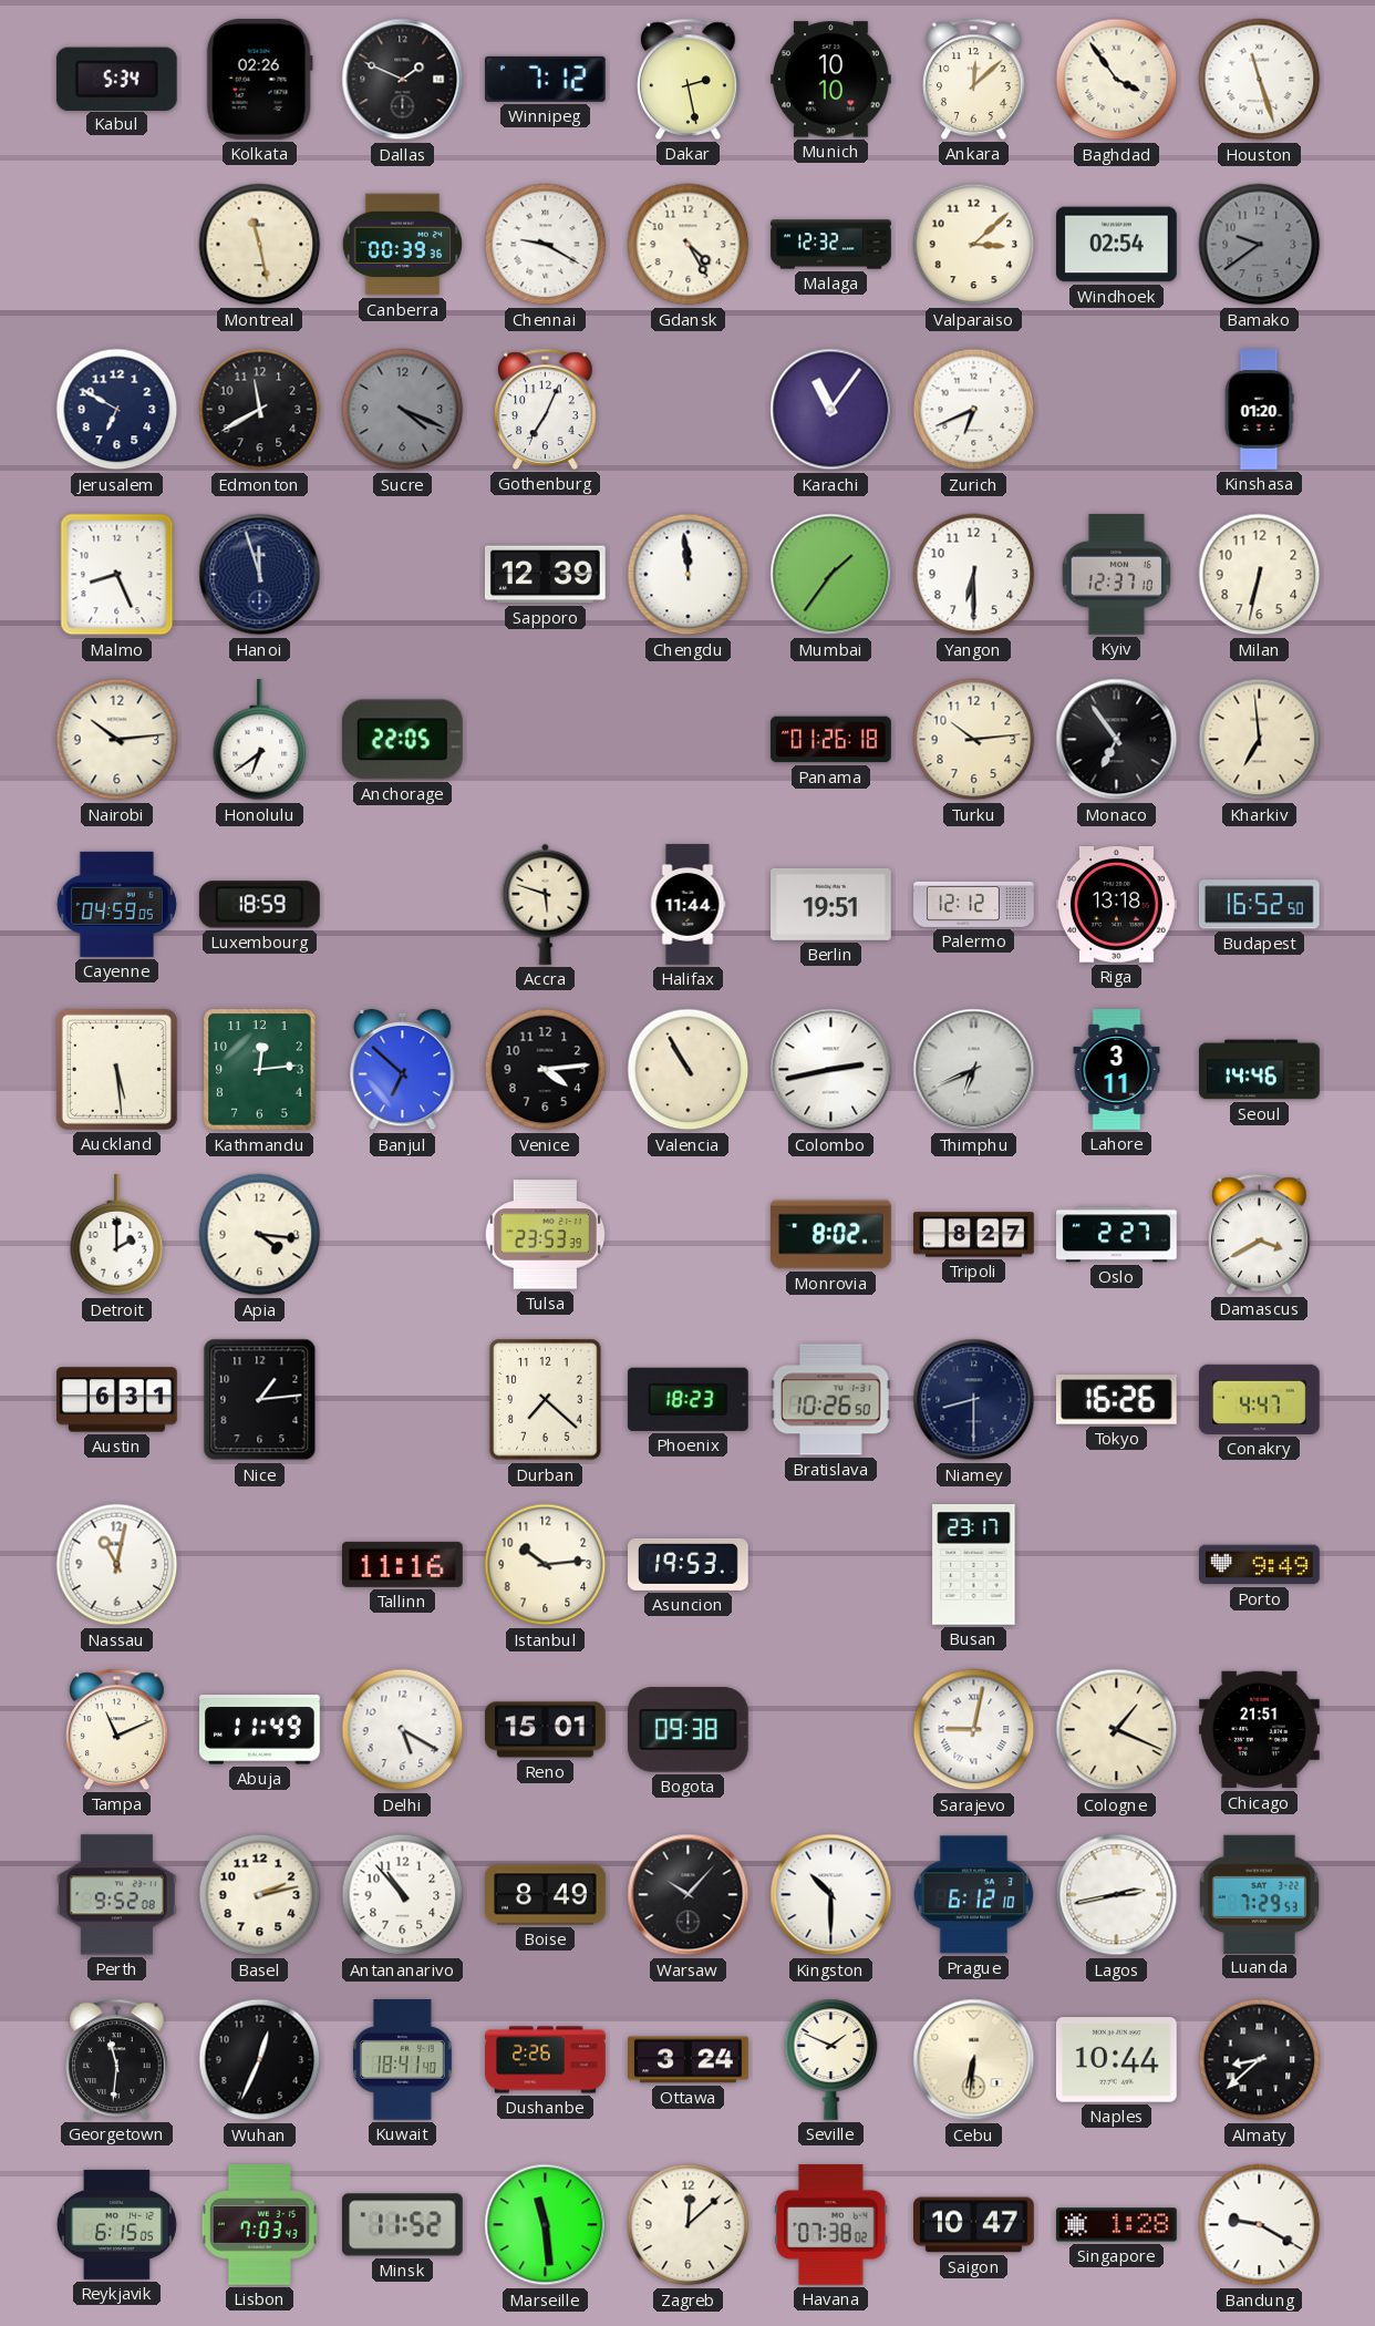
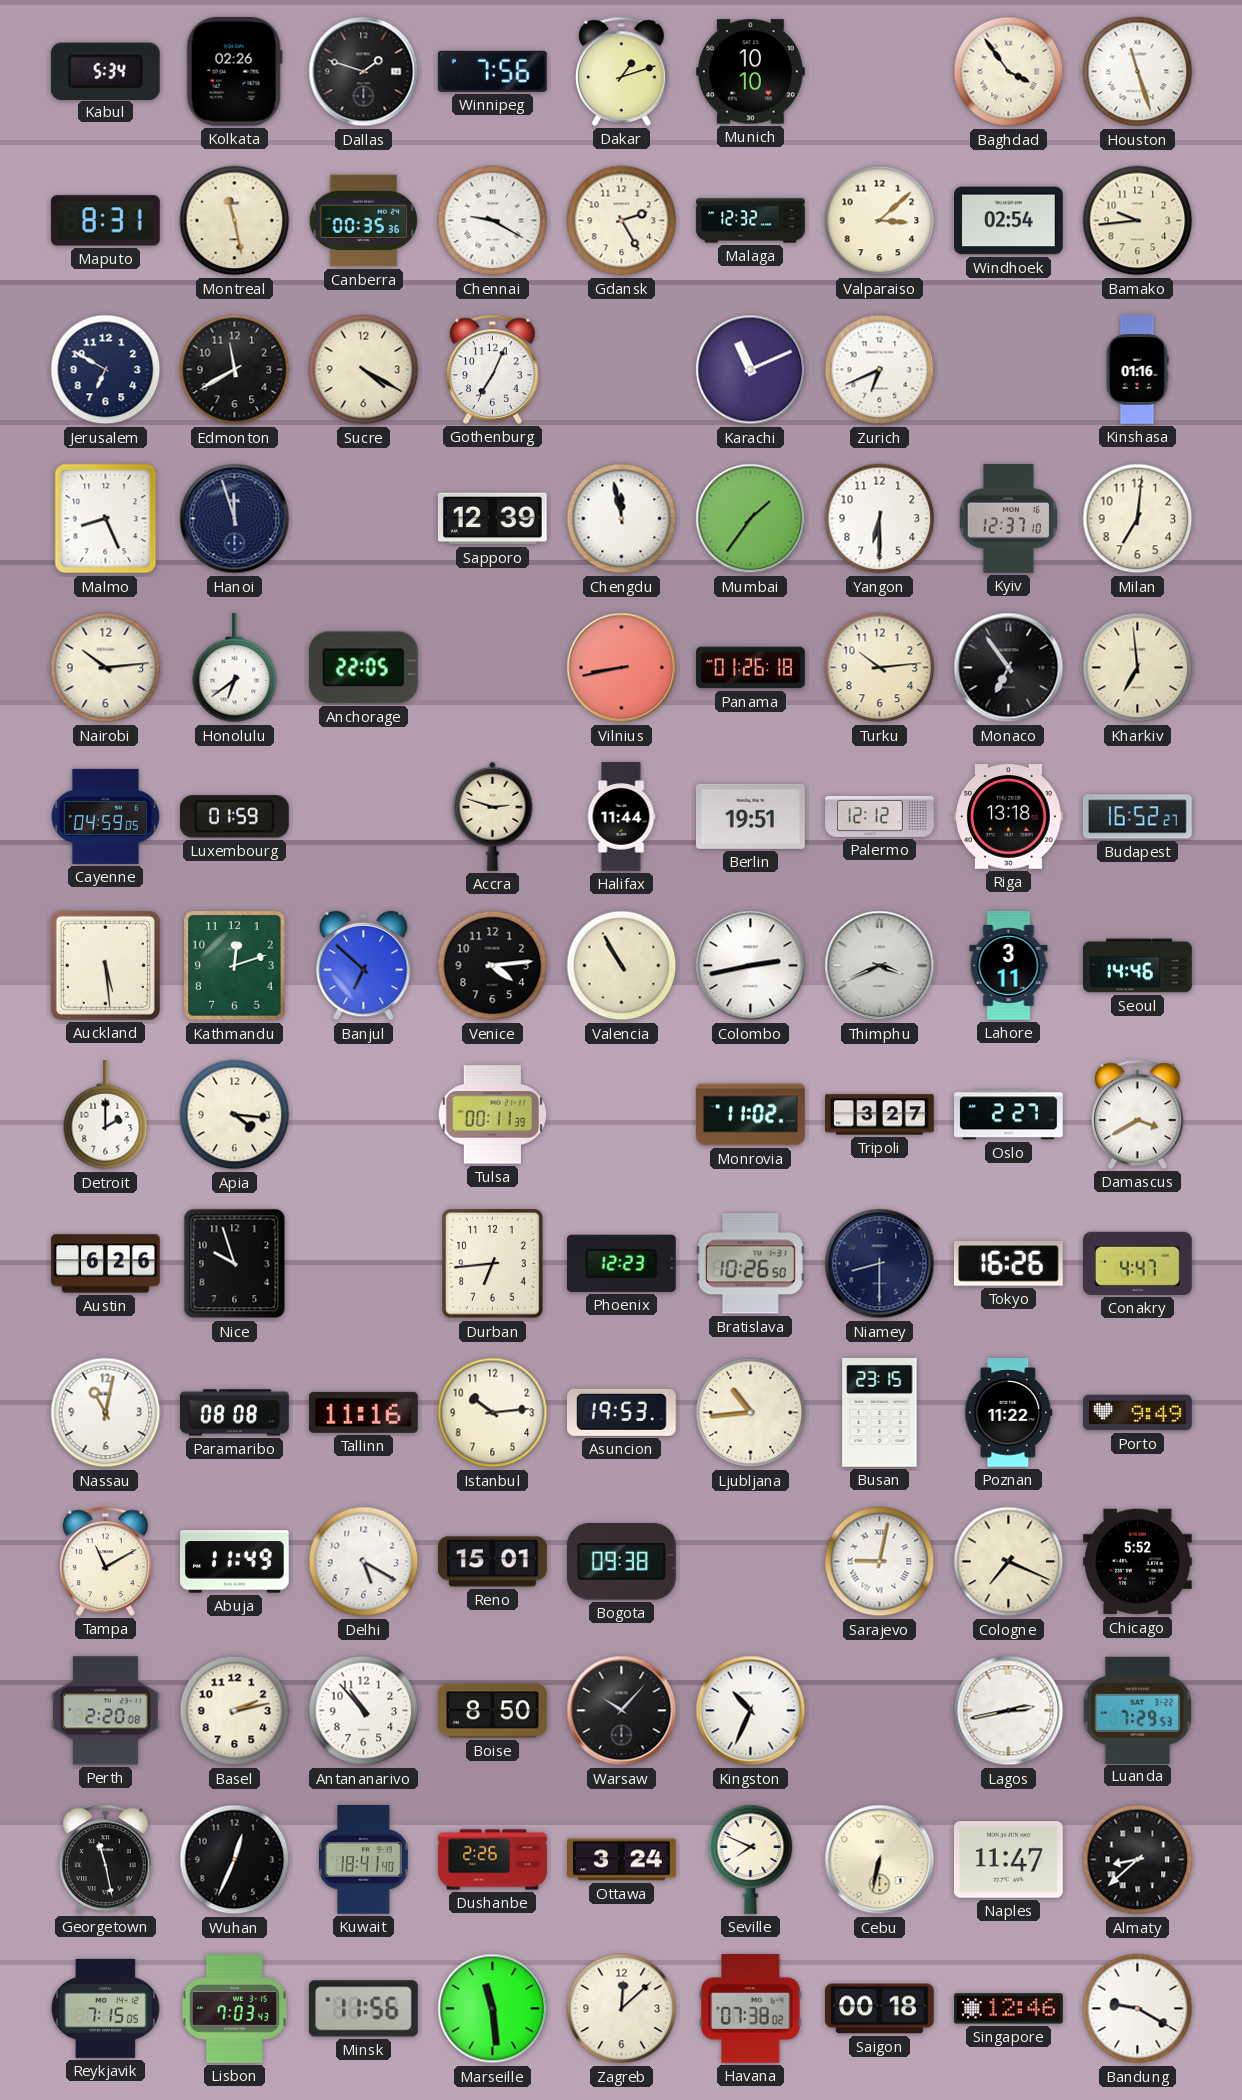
Dallas: 1:49 -> 1:48
Winnipeg: 7:12 -> 7:56
Dakar: 2:28 -> 1:12
Ankara: 12:08 -> none
Maputo: none -> 8:31
Canberra: 00:39 -> 00:35
Gdansk: 4:25 -> 2:25
Bamako: 9:39 -> 9:44
Bamako dial: grey -> cream
Sucre: 4:19 -> 4:20
Sucre dial: grey -> cream
Karachi: 11:06 -> 11:11
Kinshasa: 01:20 -> 01:16
Chengdu: 11:59 -> 11:58
Milan: 6:32 -> 7:01
Vilnius: none -> 8:43
Luxembourg: 18:59 -> 01:59
Accra: 5:48 -> 2:48
Budapest: 16:52:50 -> 16:52:27
Kathmandu: 12:14 -> 12:12
Thimphu: 6:41 -> 3:41
Tulsa: 23:53 -> 00:11
Monrovia: 8:02 -> 11:02
Tripoli: 8:27 -> 3:27
Austin: 6:31 -> 6:26
Nice: 1:14 -> 9:57
Durban: 7:22 -> 6:44
Phoenix: 18:23 -> 12:23
Paramaribo: none -> 08:08
Ljubljana: none -> 10:44
Busan: 23:17 -> 23:15
Poznan: none -> 11:22
Tampa: 11:11 -> 11:10
Cologne: 1:19 -> 7:19
Chicago: 21:51 -> 5:52
Perth: 9:52 -> 2:20
Boise: 8:49 -> 8:50
Kingston: 10:30 -> 10:34
Prague: 6:12 -> none
Georgetown: 11:31 -> 11:28
Seville: 1:49 -> 7:49
Cebu: 6:31 -> 6:32
Naples: 10:44 -> 11:47
Reykjavik: 6:15 -> 7:15
Minsk: 11:52 -> 11:56
Saigon: 10:47 -> 00:18
Singapore: 1:28 -> 12:46
